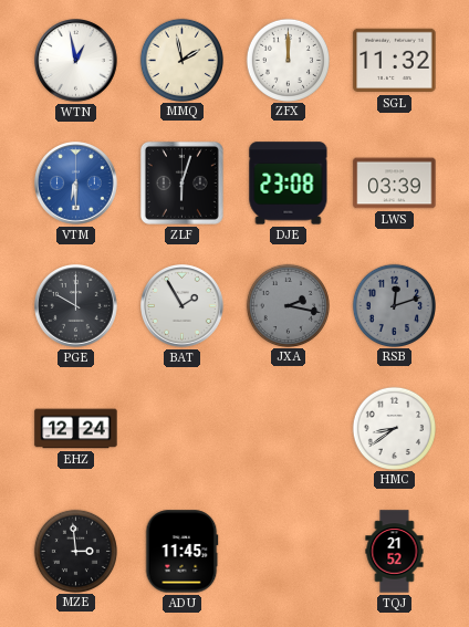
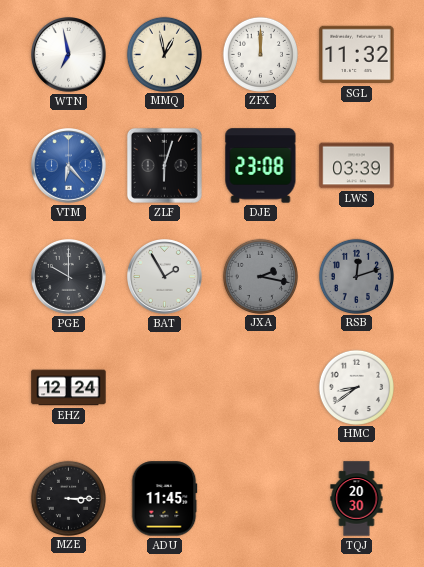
WTN: 12:58 -> 6:58
MMQ: 1:58 -> 12:58
VTM: 6:30 -> 6:23
MZE: 2:59 -> 3:15
TQJ: 21:52 -> 20:30
